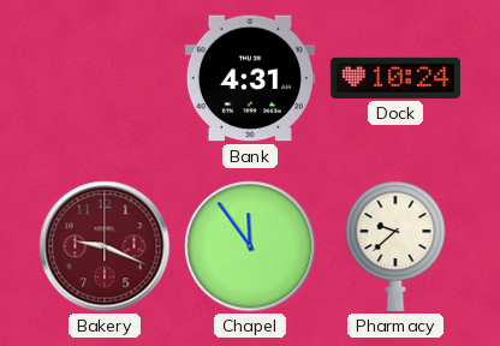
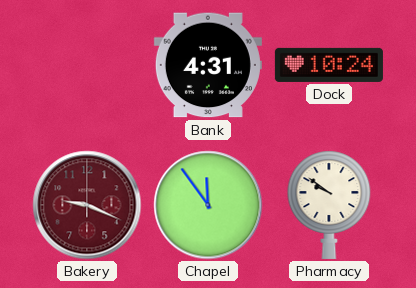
Pharmacy: 9:38 -> 9:51
